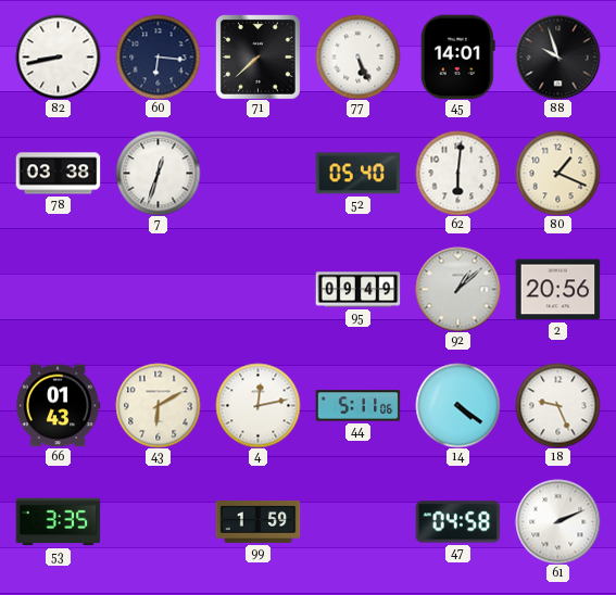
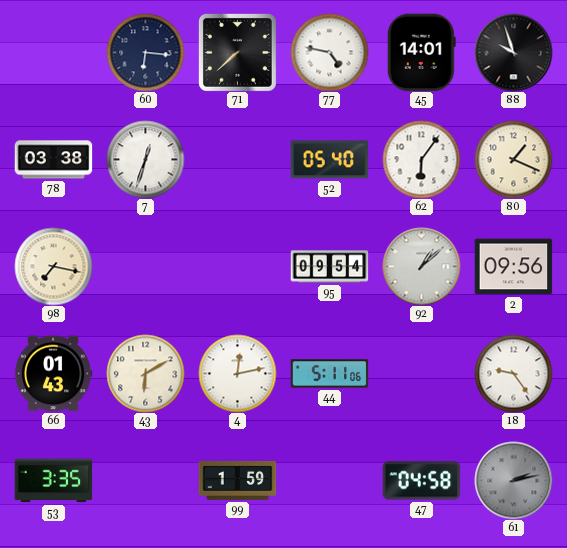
82: 8:43 -> none
77: 5:26 -> 4:47
62: 6:01 -> 6:06
98: none -> 7:17
95: 09:49 -> 09:54
2: 20:56 -> 09:56
14: 4:21 -> none
18: 9:26 -> 9:24
61: 2:11 -> 2:13
61 dial: white -> grey
